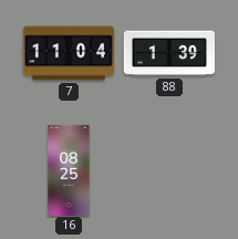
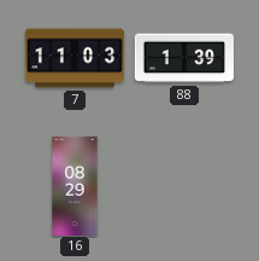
7: 11:04 -> 11:03
16: 08:25 -> 08:29
